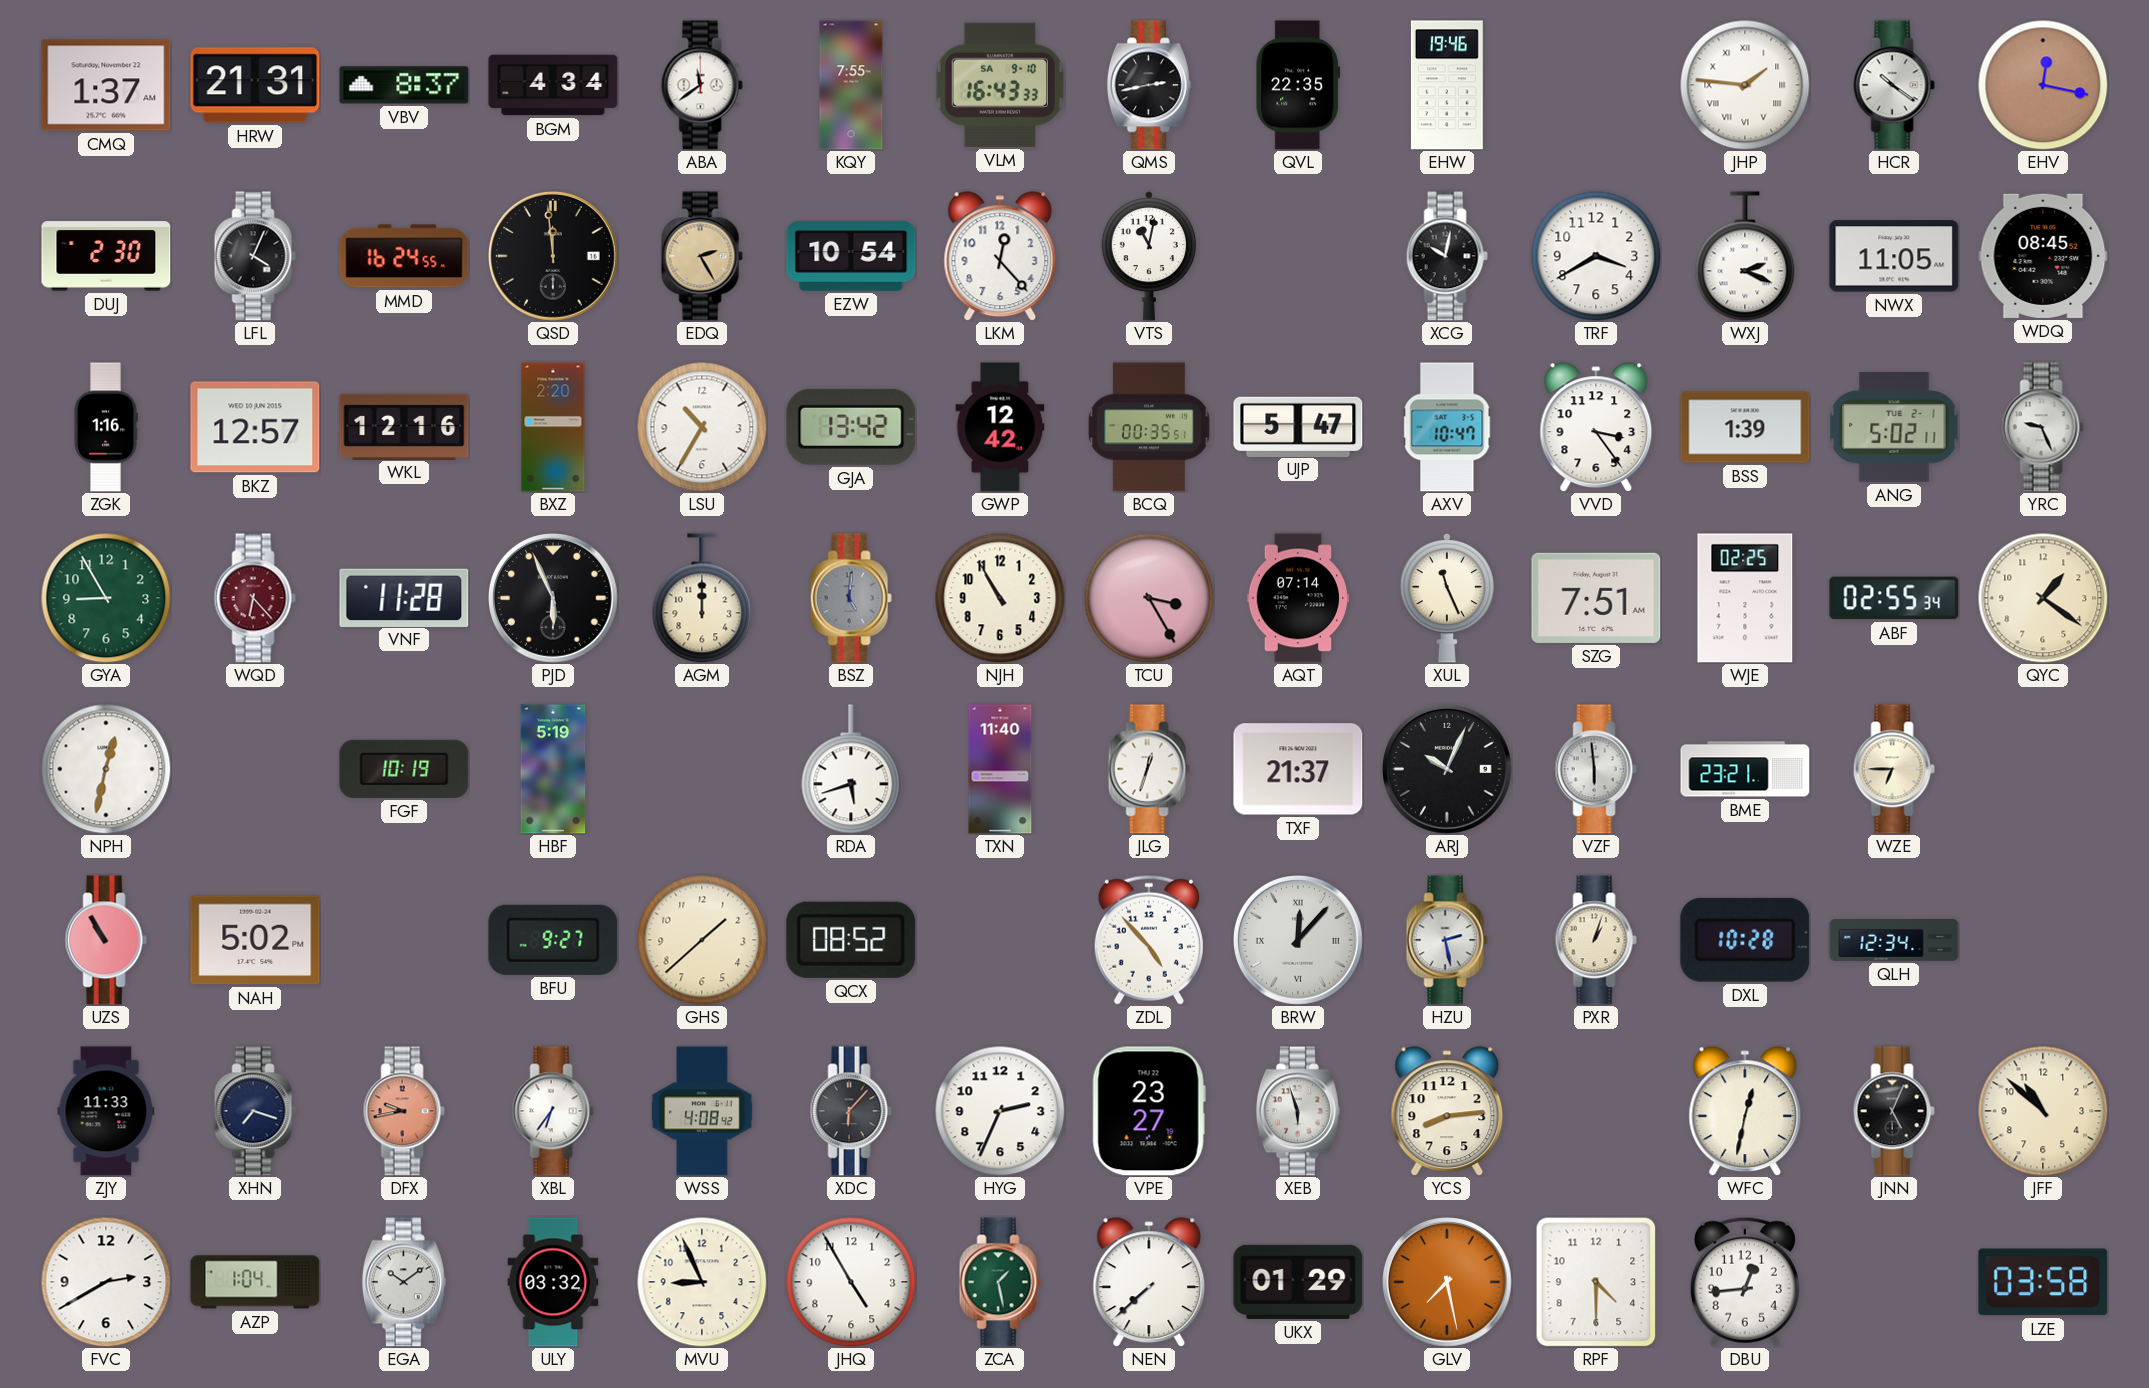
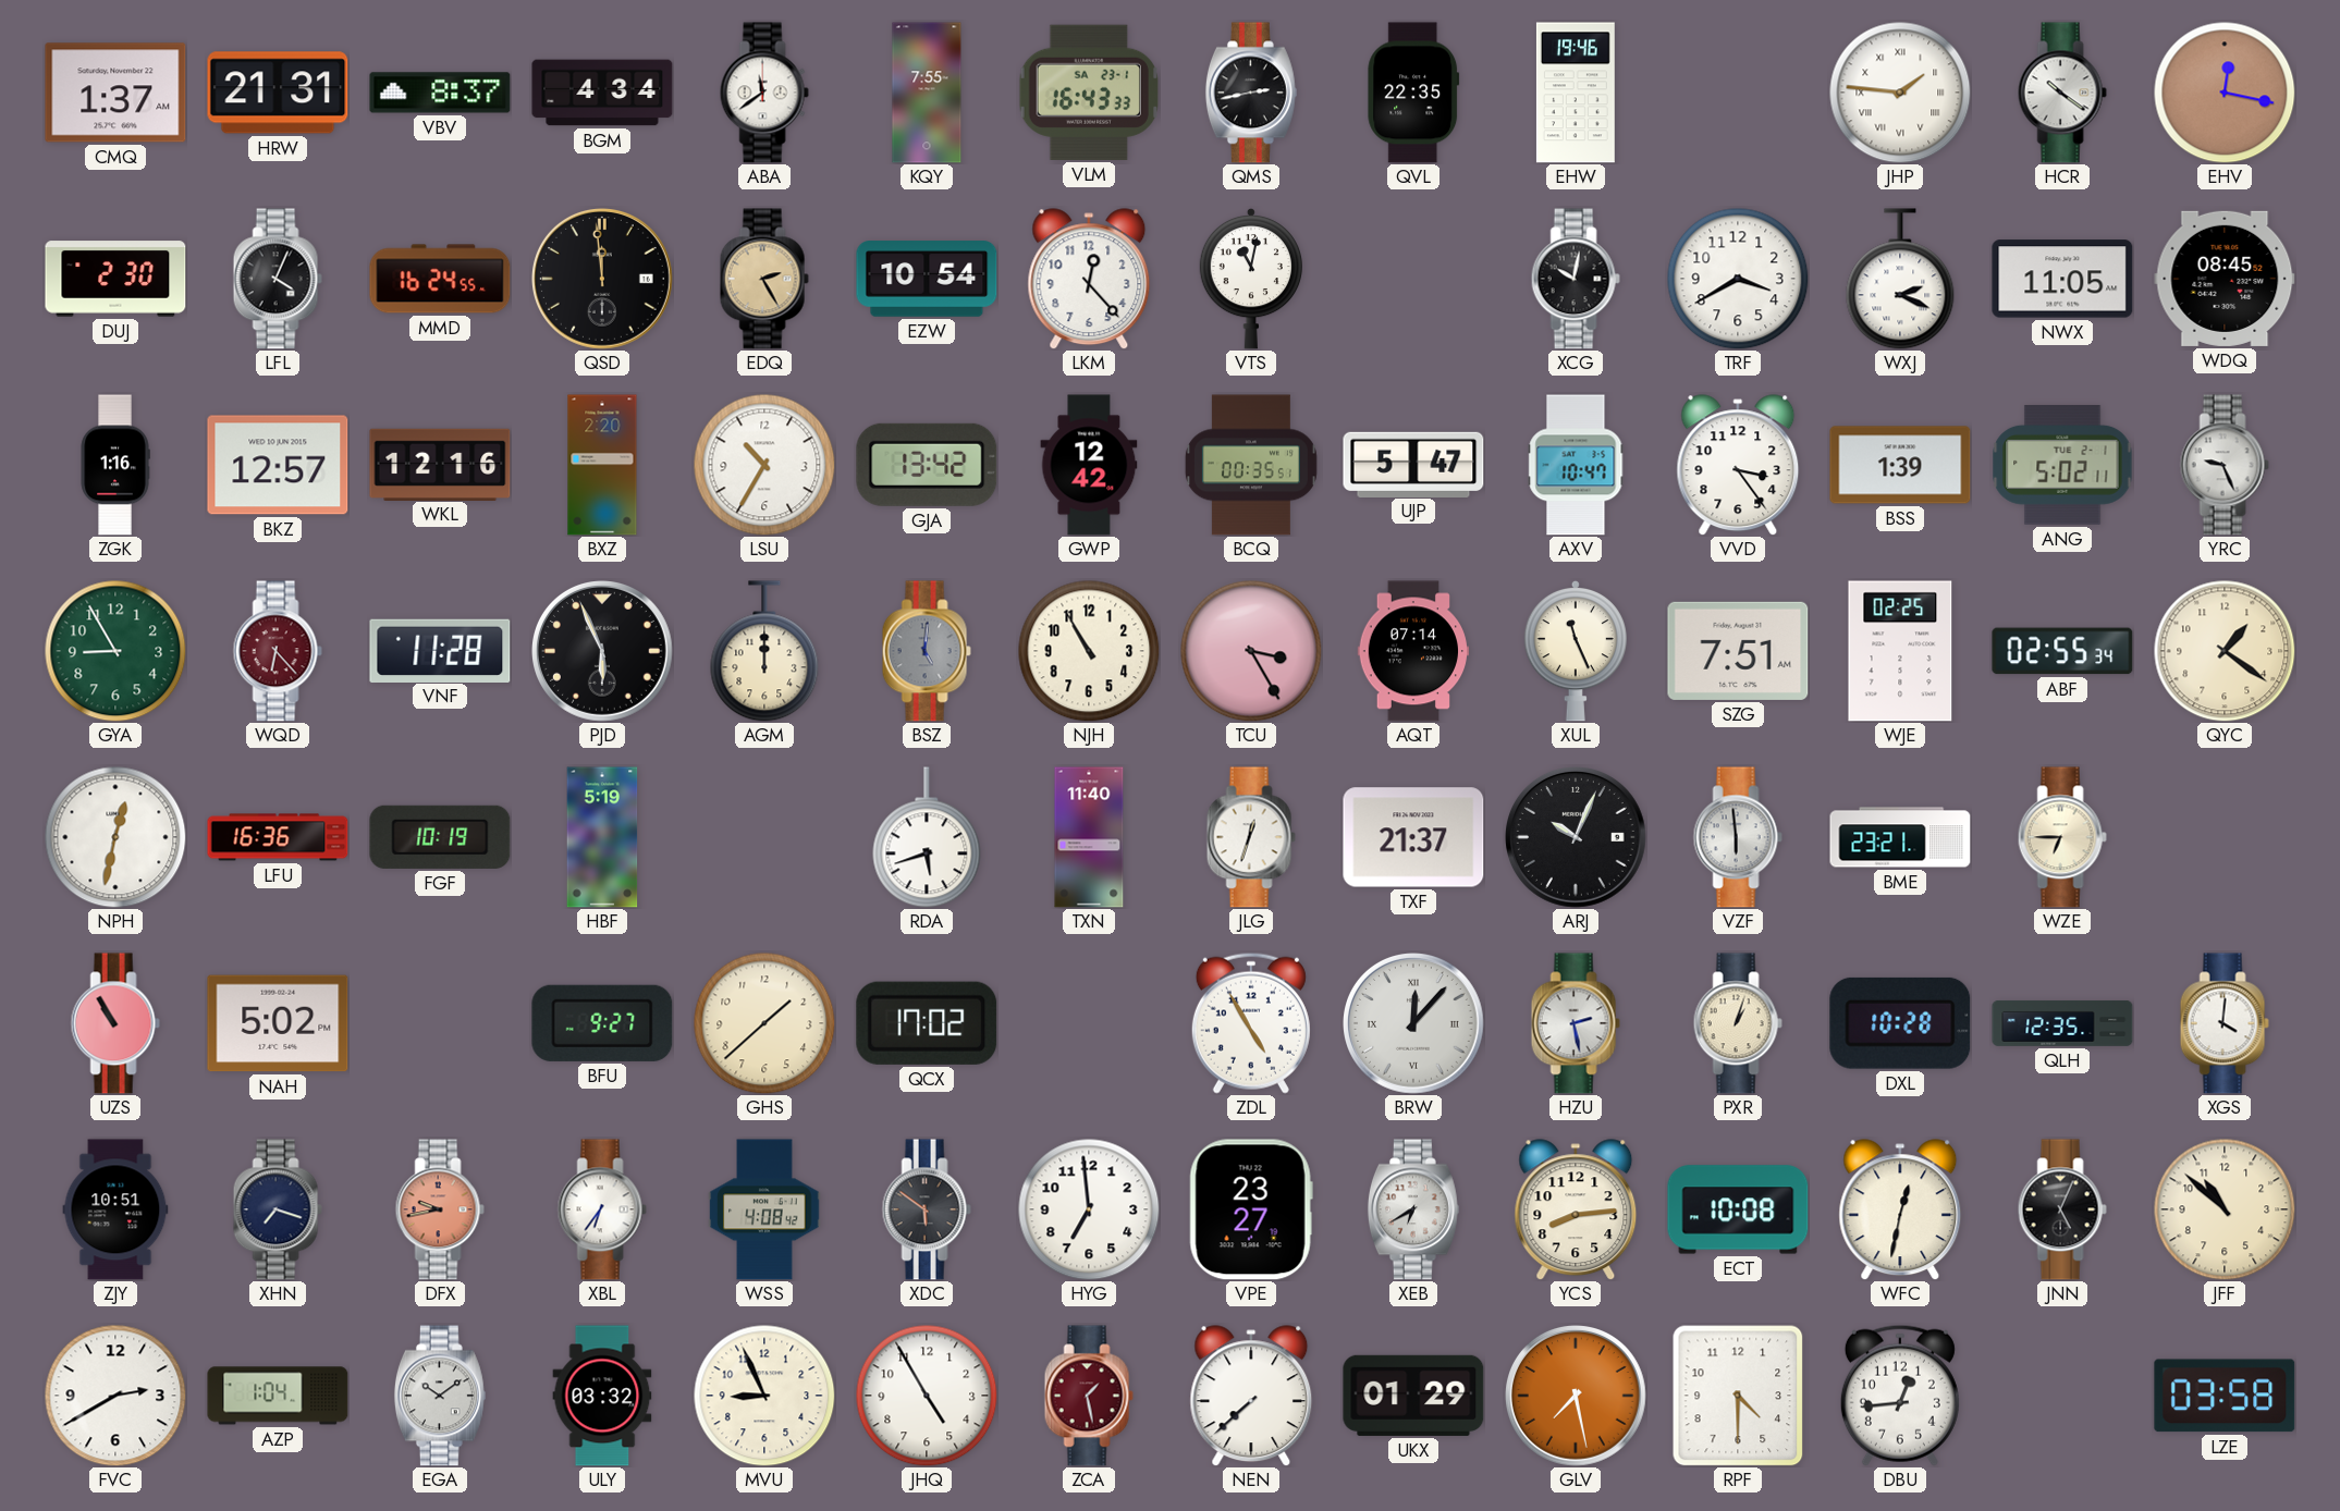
VLM date: SA 9-10 -> SA 23-1
LFU: none -> 16:36
QCX: 08:52 -> 17:02
ZDL: 4:53 -> 4:55
QLH: 12:34 -> 12:35
XGS: none -> 4:01
ZJY: 11:33 -> 10:51
XDC: 6:07 -> 5:51
HYG: 2:34 -> 6:59
XEB: 5:57 -> 6:40
ECT: none -> 10:08
ZCA dial: green -> burgundy
